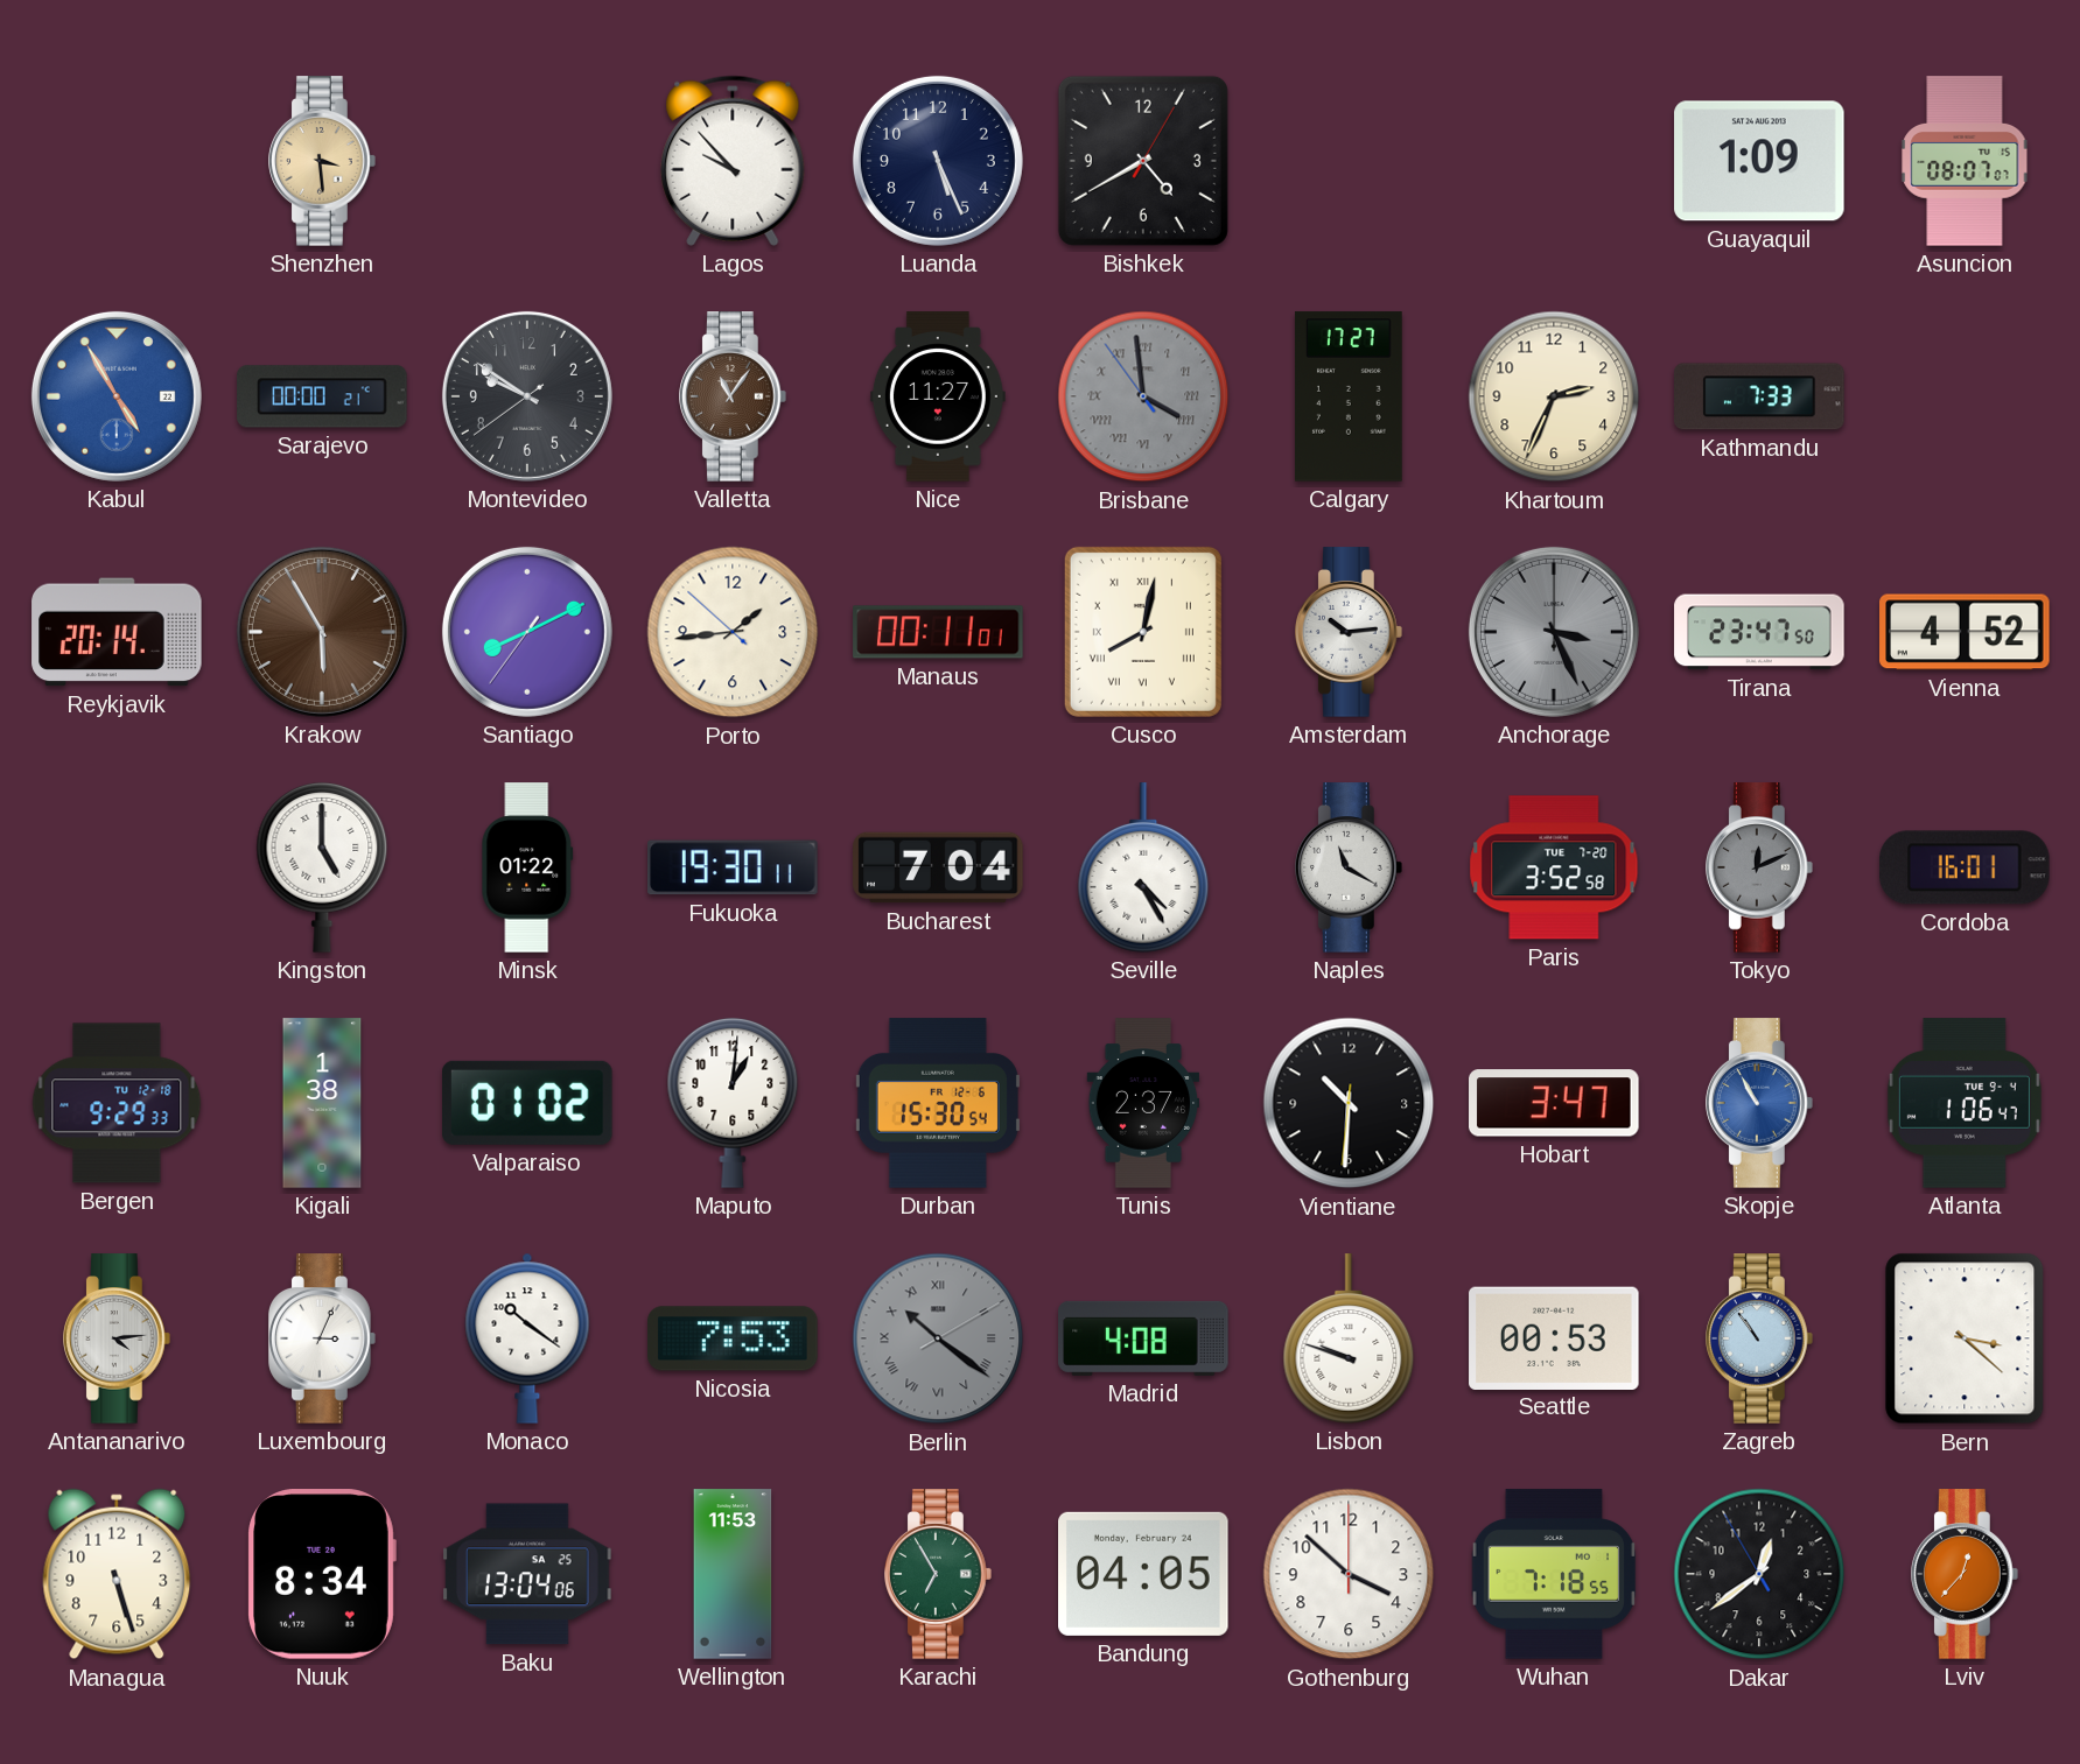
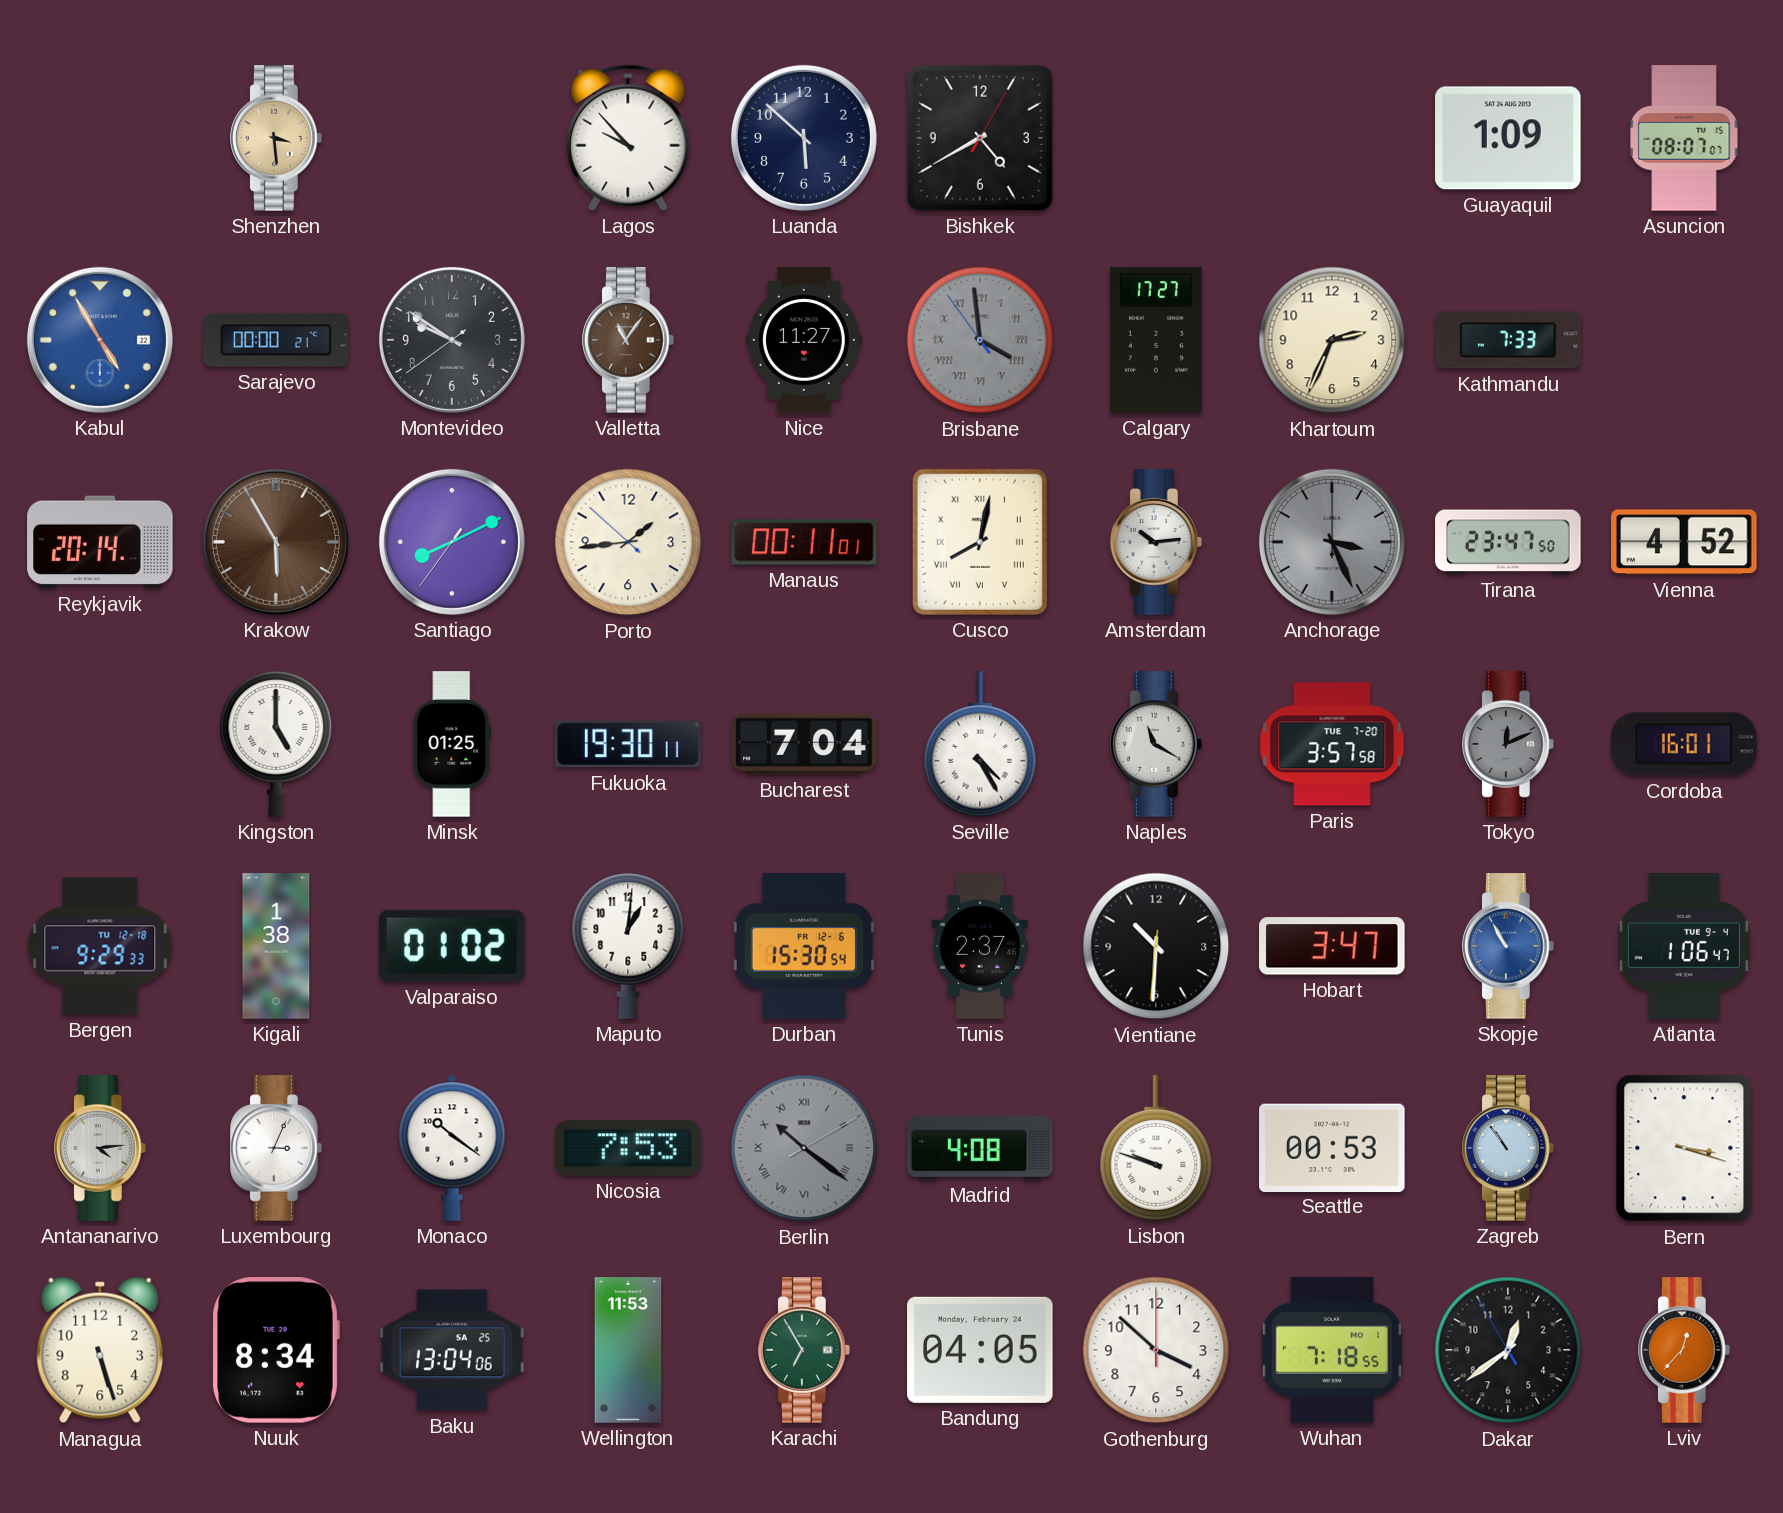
Luanda: 5:26 -> 5:52
Minsk: 01:22 -> 01:25
Paris: 3:52 -> 3:57
Bern: 3:22 -> 3:18
